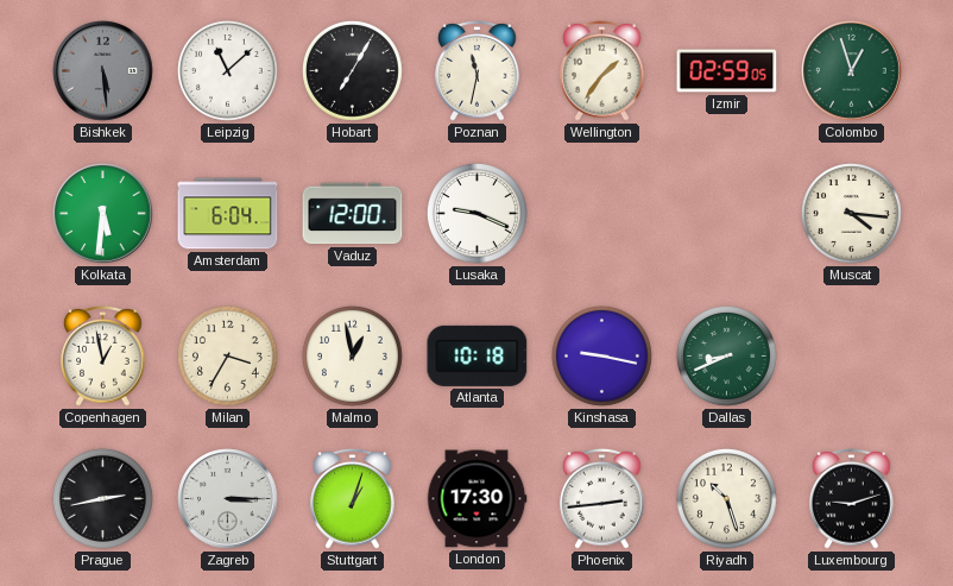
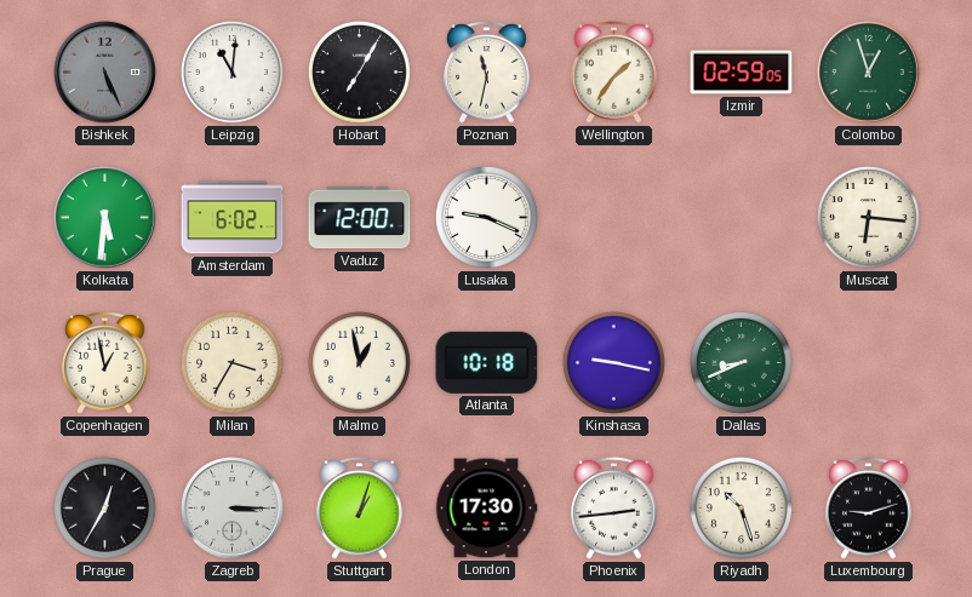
Bishkek: 5:29 -> 5:26
Leipzig: 11:08 -> 11:01
Amsterdam: 6:04 -> 6:02
Muscat: 4:16 -> 6:16
Prague: 2:43 -> 12:35
